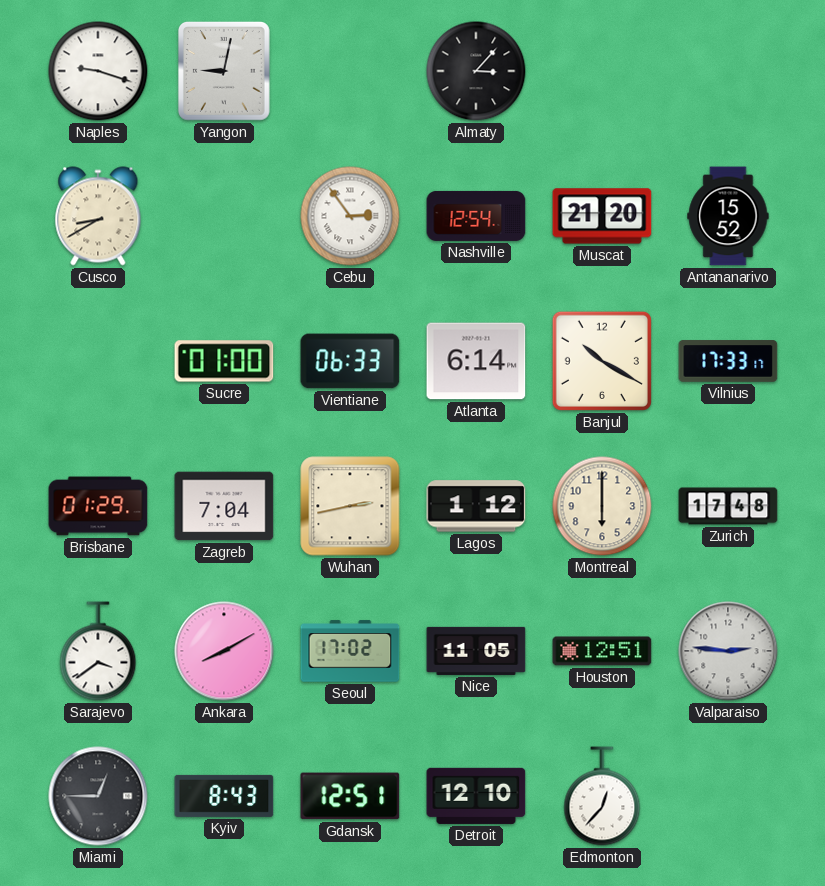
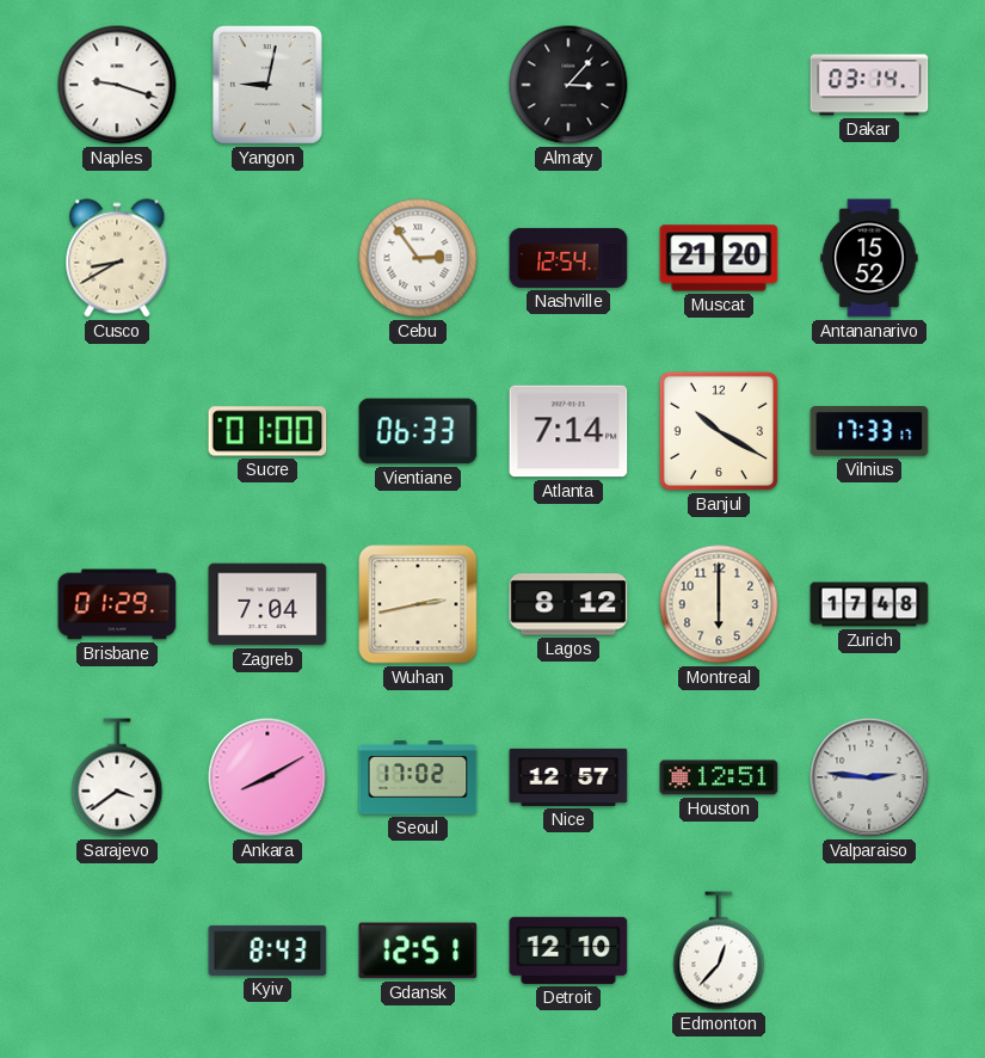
Dakar: none -> 03:14
Atlanta: 6:14 -> 7:14
Lagos: 1:12 -> 8:12
Nice: 11:05 -> 12:57
Miami: 12:45 -> none
